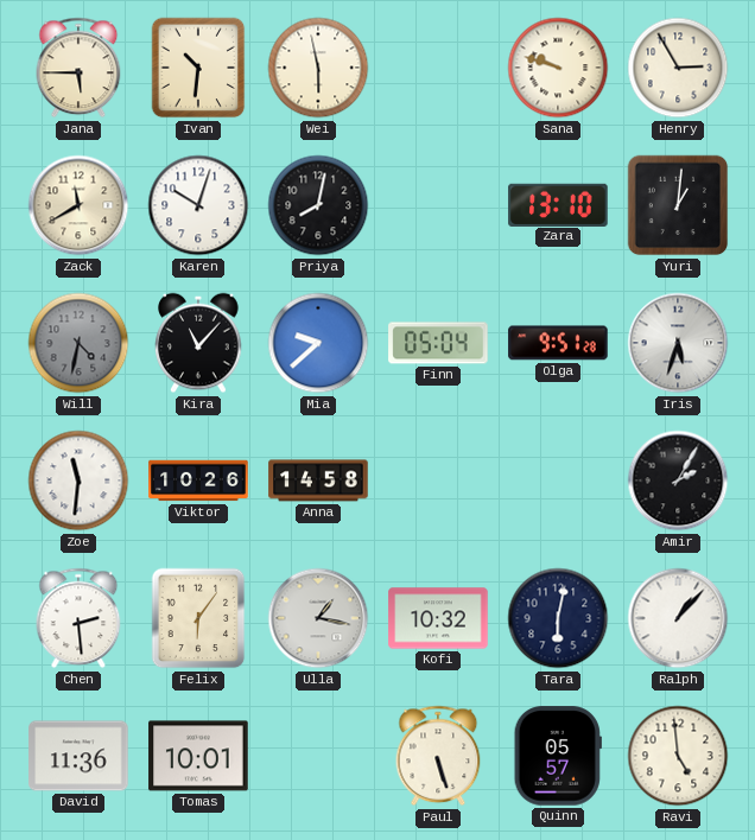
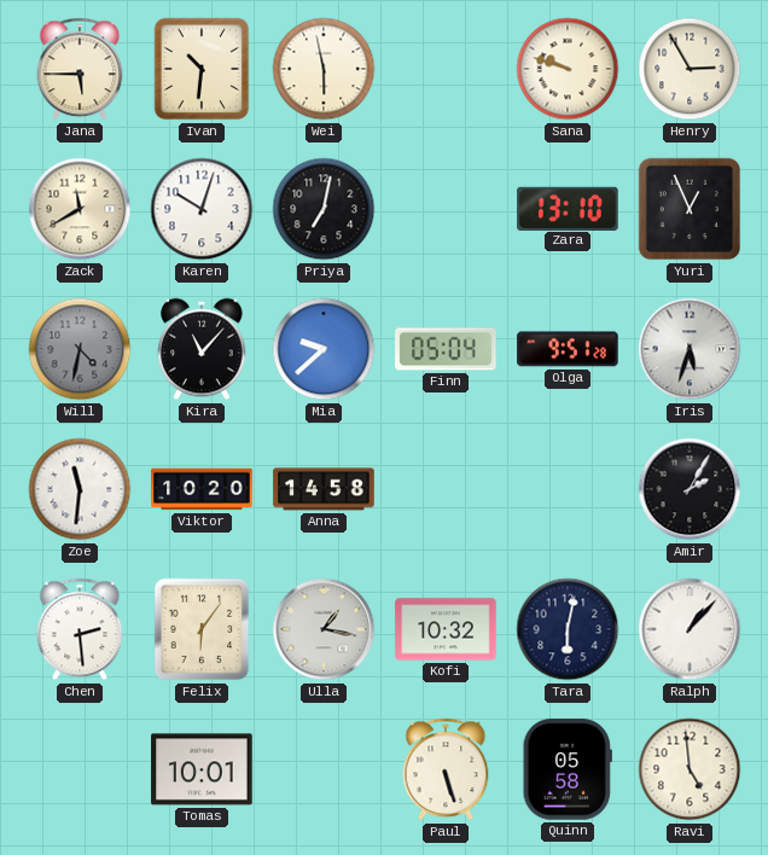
Priya: 8:02 -> 7:02
Yuri: 1:01 -> 12:56
Viktor: 10:26 -> 10:20
David: 11:36 -> none
Quinn: 05:57 -> 05:58
